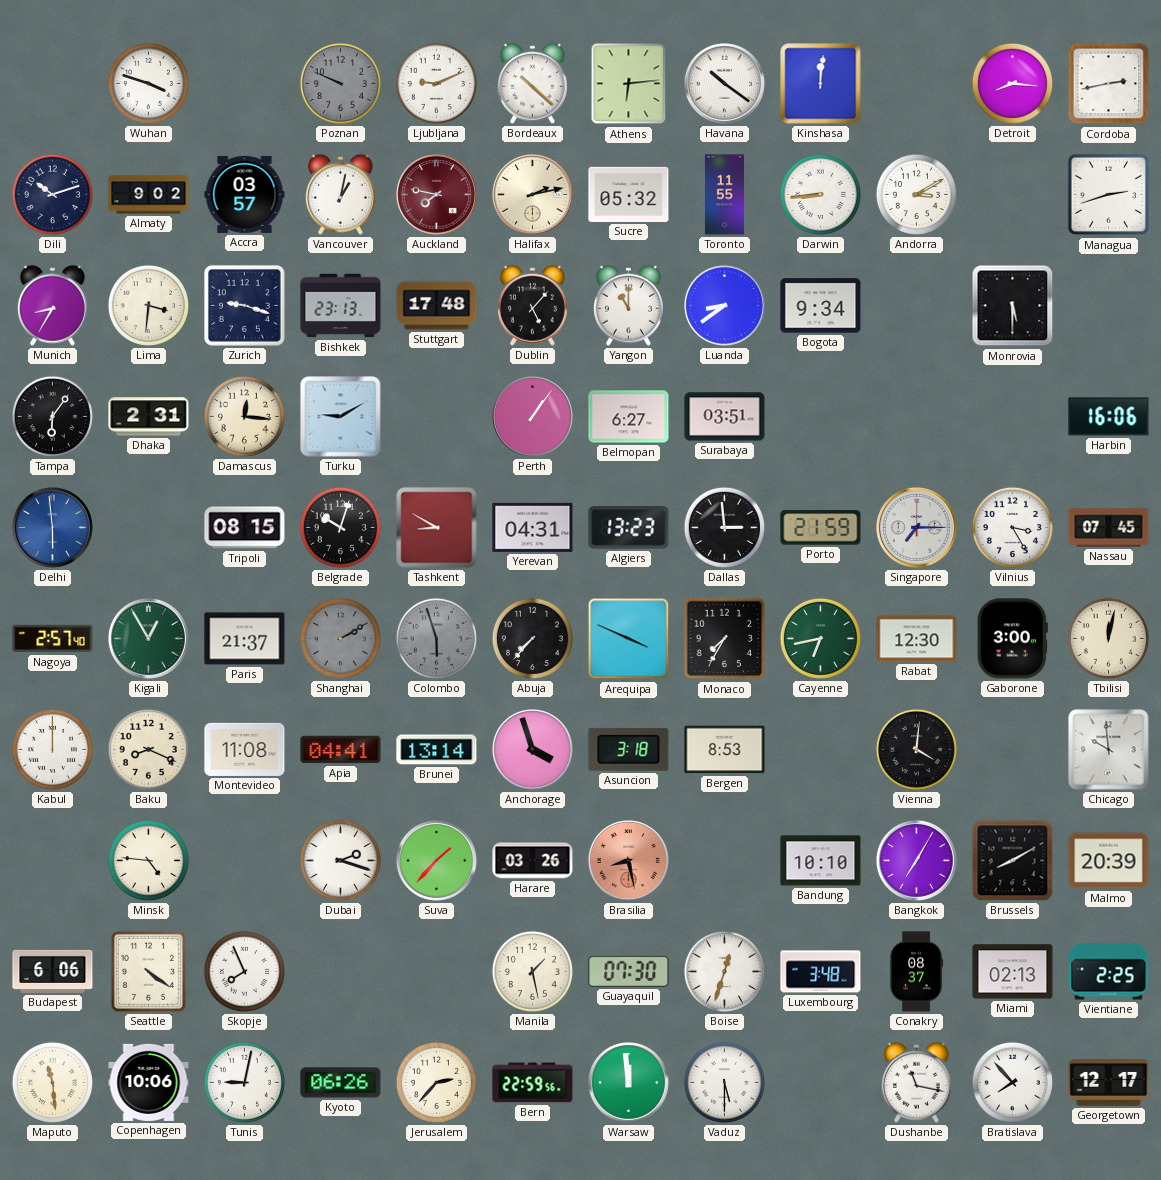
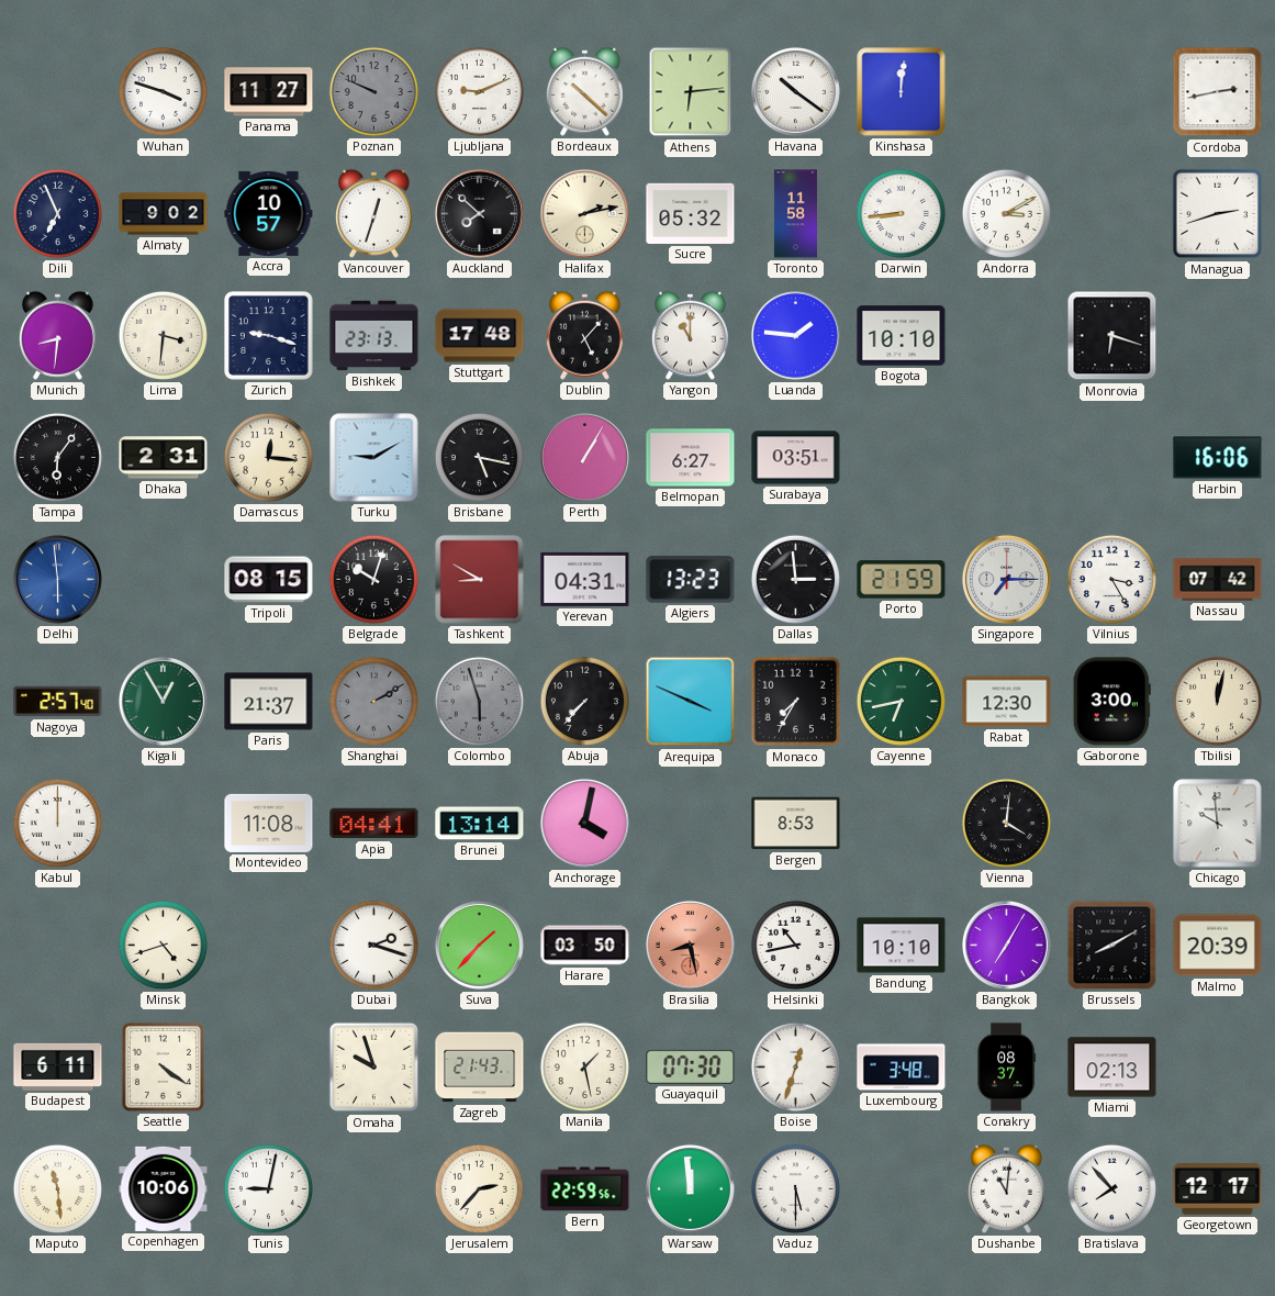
Panama: none -> 11:27
Detroit: 8:16 -> none
Dili: 10:12 -> 6:56
Accra: 03:57 -> 10:57
Vancouver: 1:02 -> 12:33
Auckland: 7:47 -> 7:52
Auckland dial: burgundy -> black
Toronto: 11:55 -> 11:58
Munich: 8:35 -> 8:31
Luanda: 8:39 -> 1:46
Bogota: 9:34 -> 10:10
Monrovia: 5:30 -> 6:18
Brisbane: none -> 5:17
Perth: 1:06 -> 1:05
Nassau: 07:45 -> 07:42
Baku: 8:19 -> none
Anchorage: 3:57 -> 4:02
Asuncion: 3:18 -> none
Minsk: 4:46 -> 4:42
Harare: 03:26 -> 03:50
Helsinki: none -> 10:43
Budapest: 6:06 -> 6:11
Skopje: 7:56 -> none
Omaha: none -> 9:57
Zagreb: none -> 21:43
Vientiane: 2:25 -> none
Kyoto: 06:26 -> none
Dushanbe: 11:17 -> 11:01
